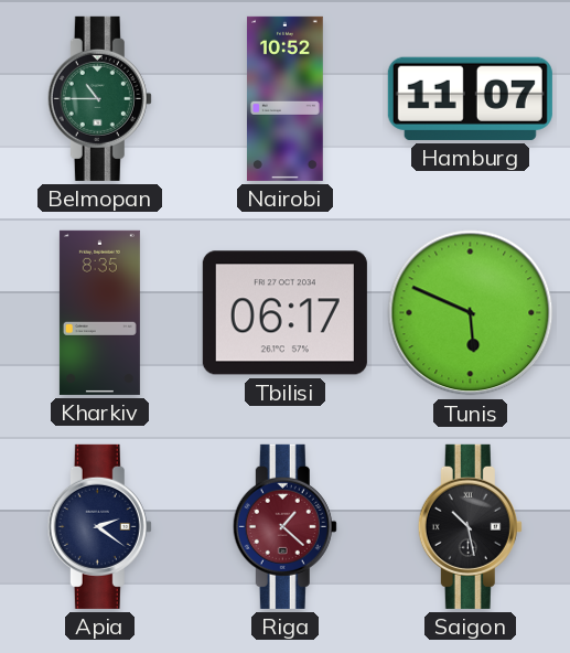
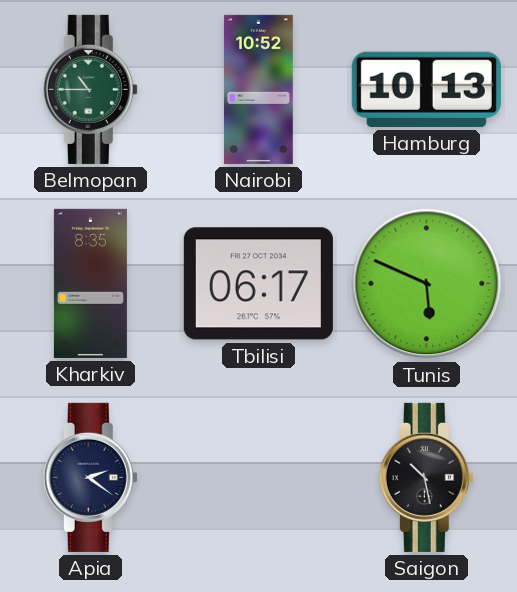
Hamburg: 11:07 -> 10:13
Riga: 1:22 -> none
